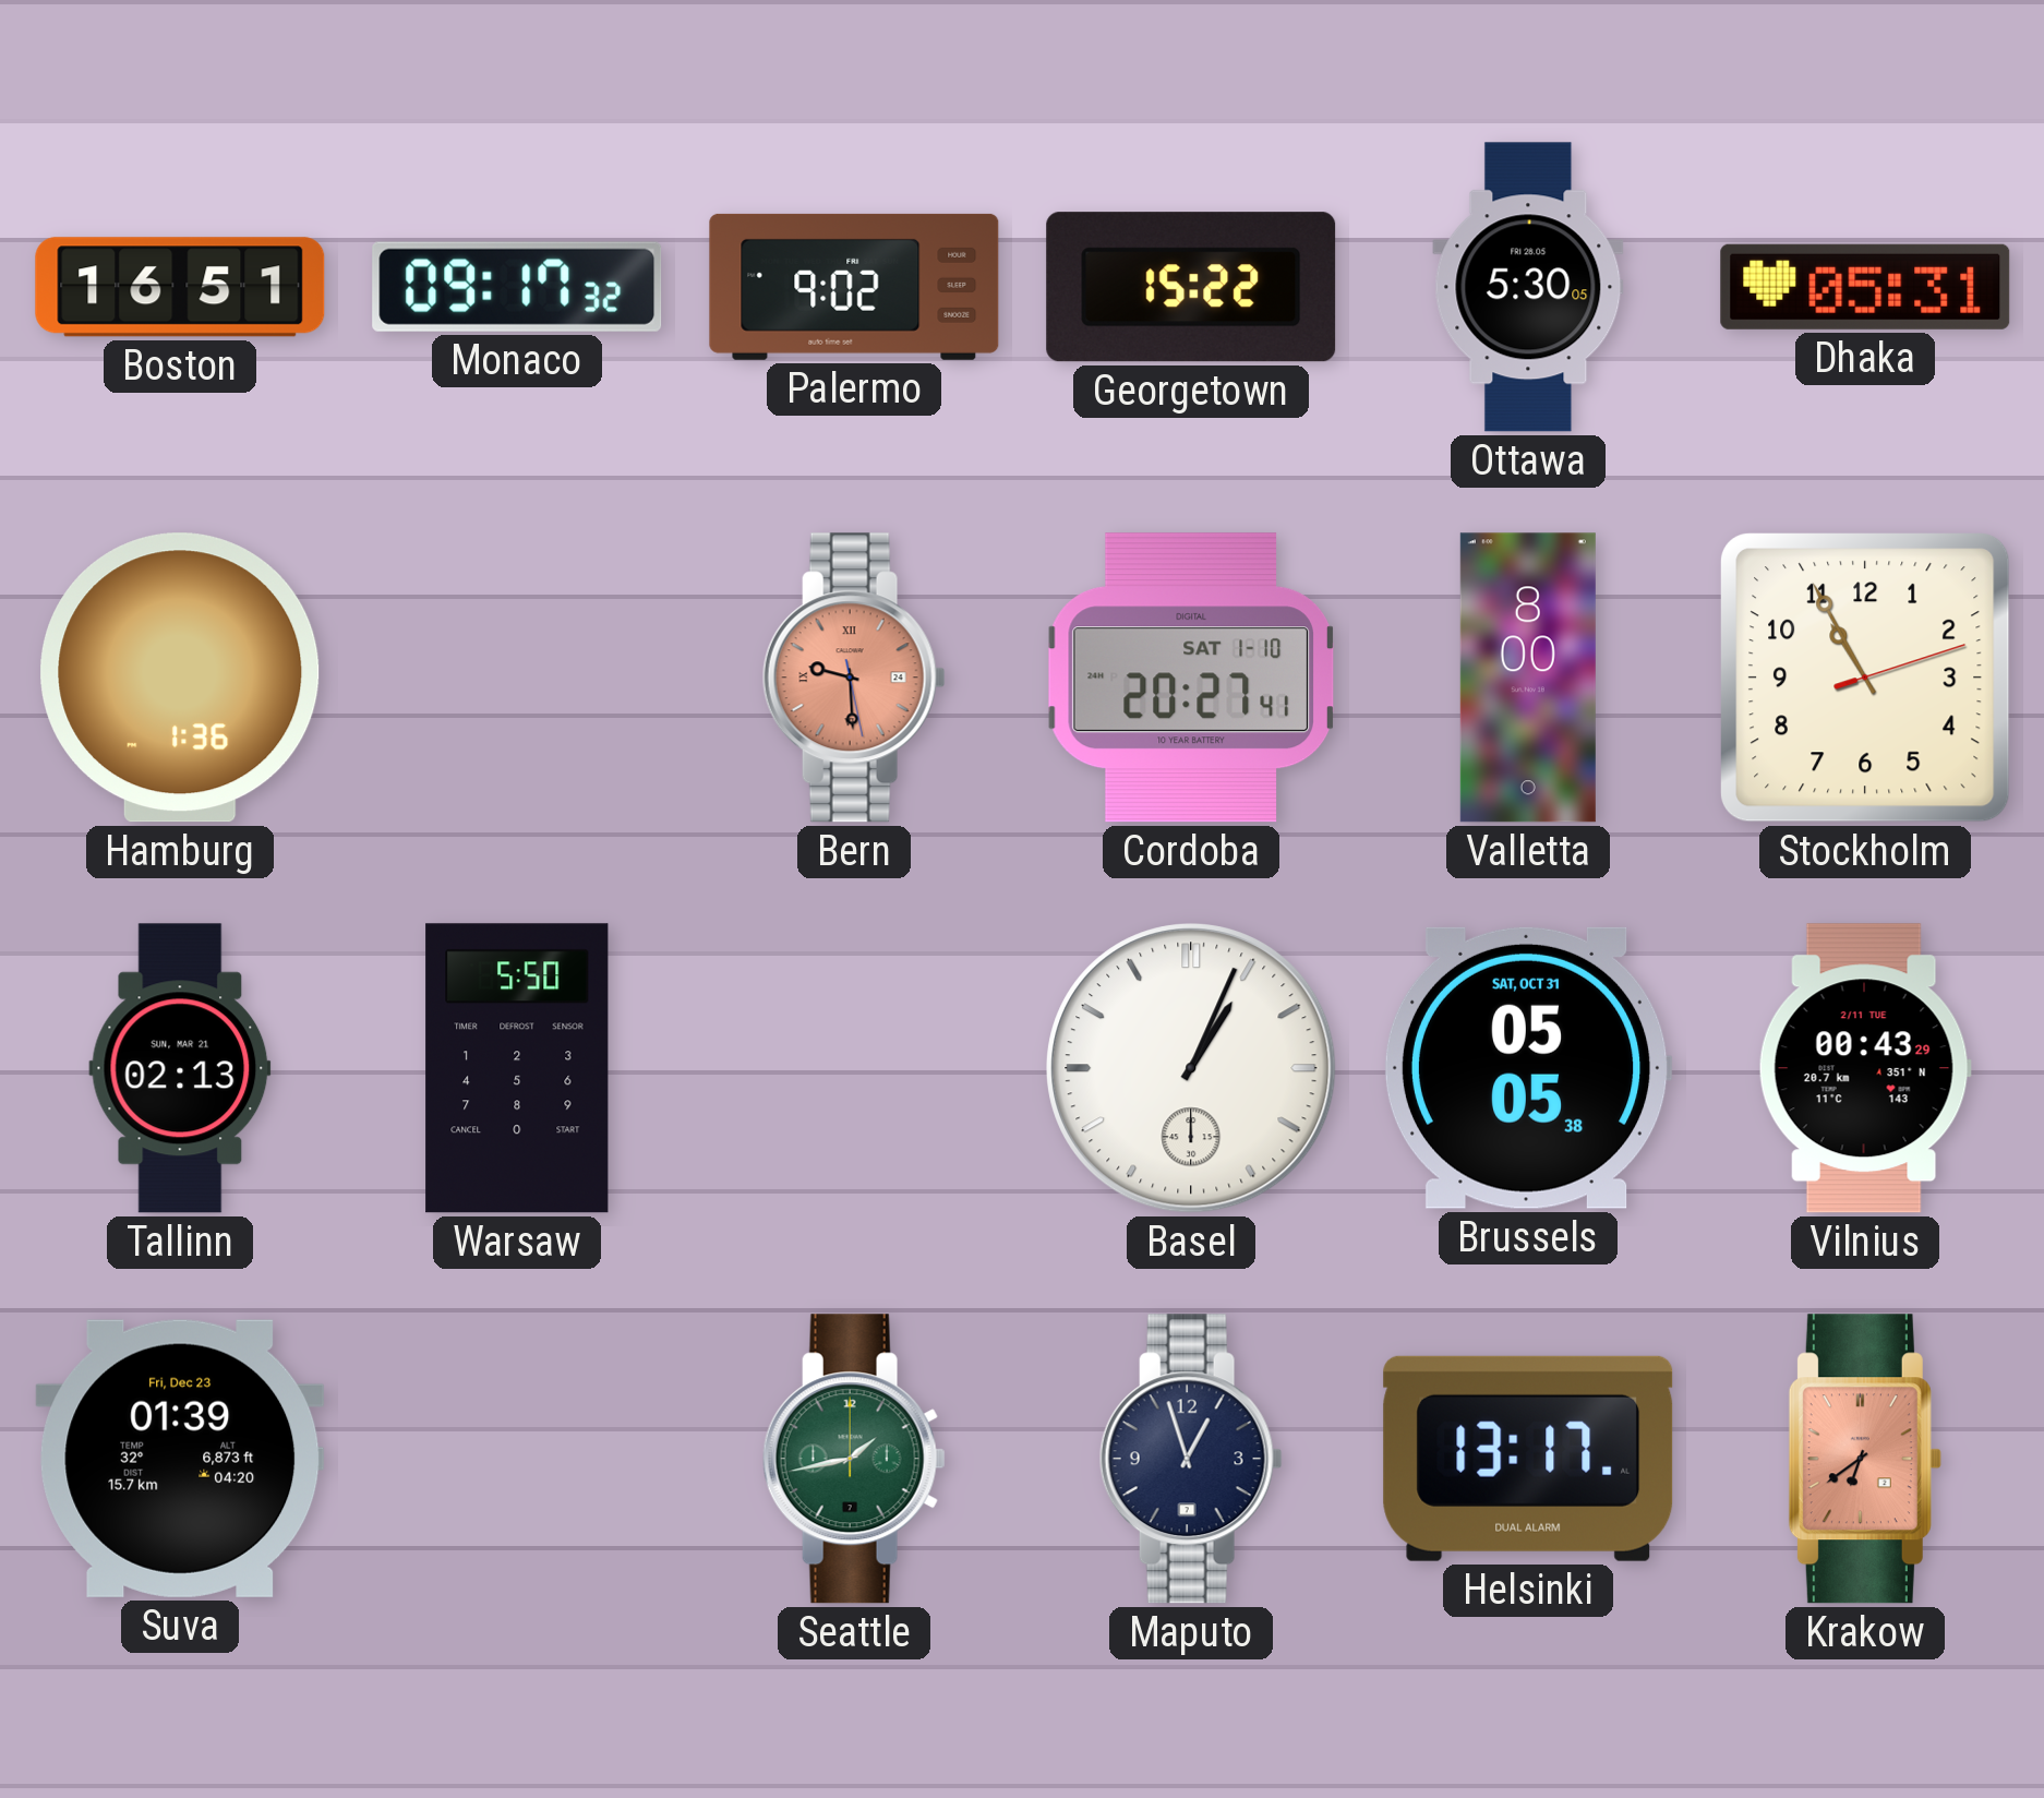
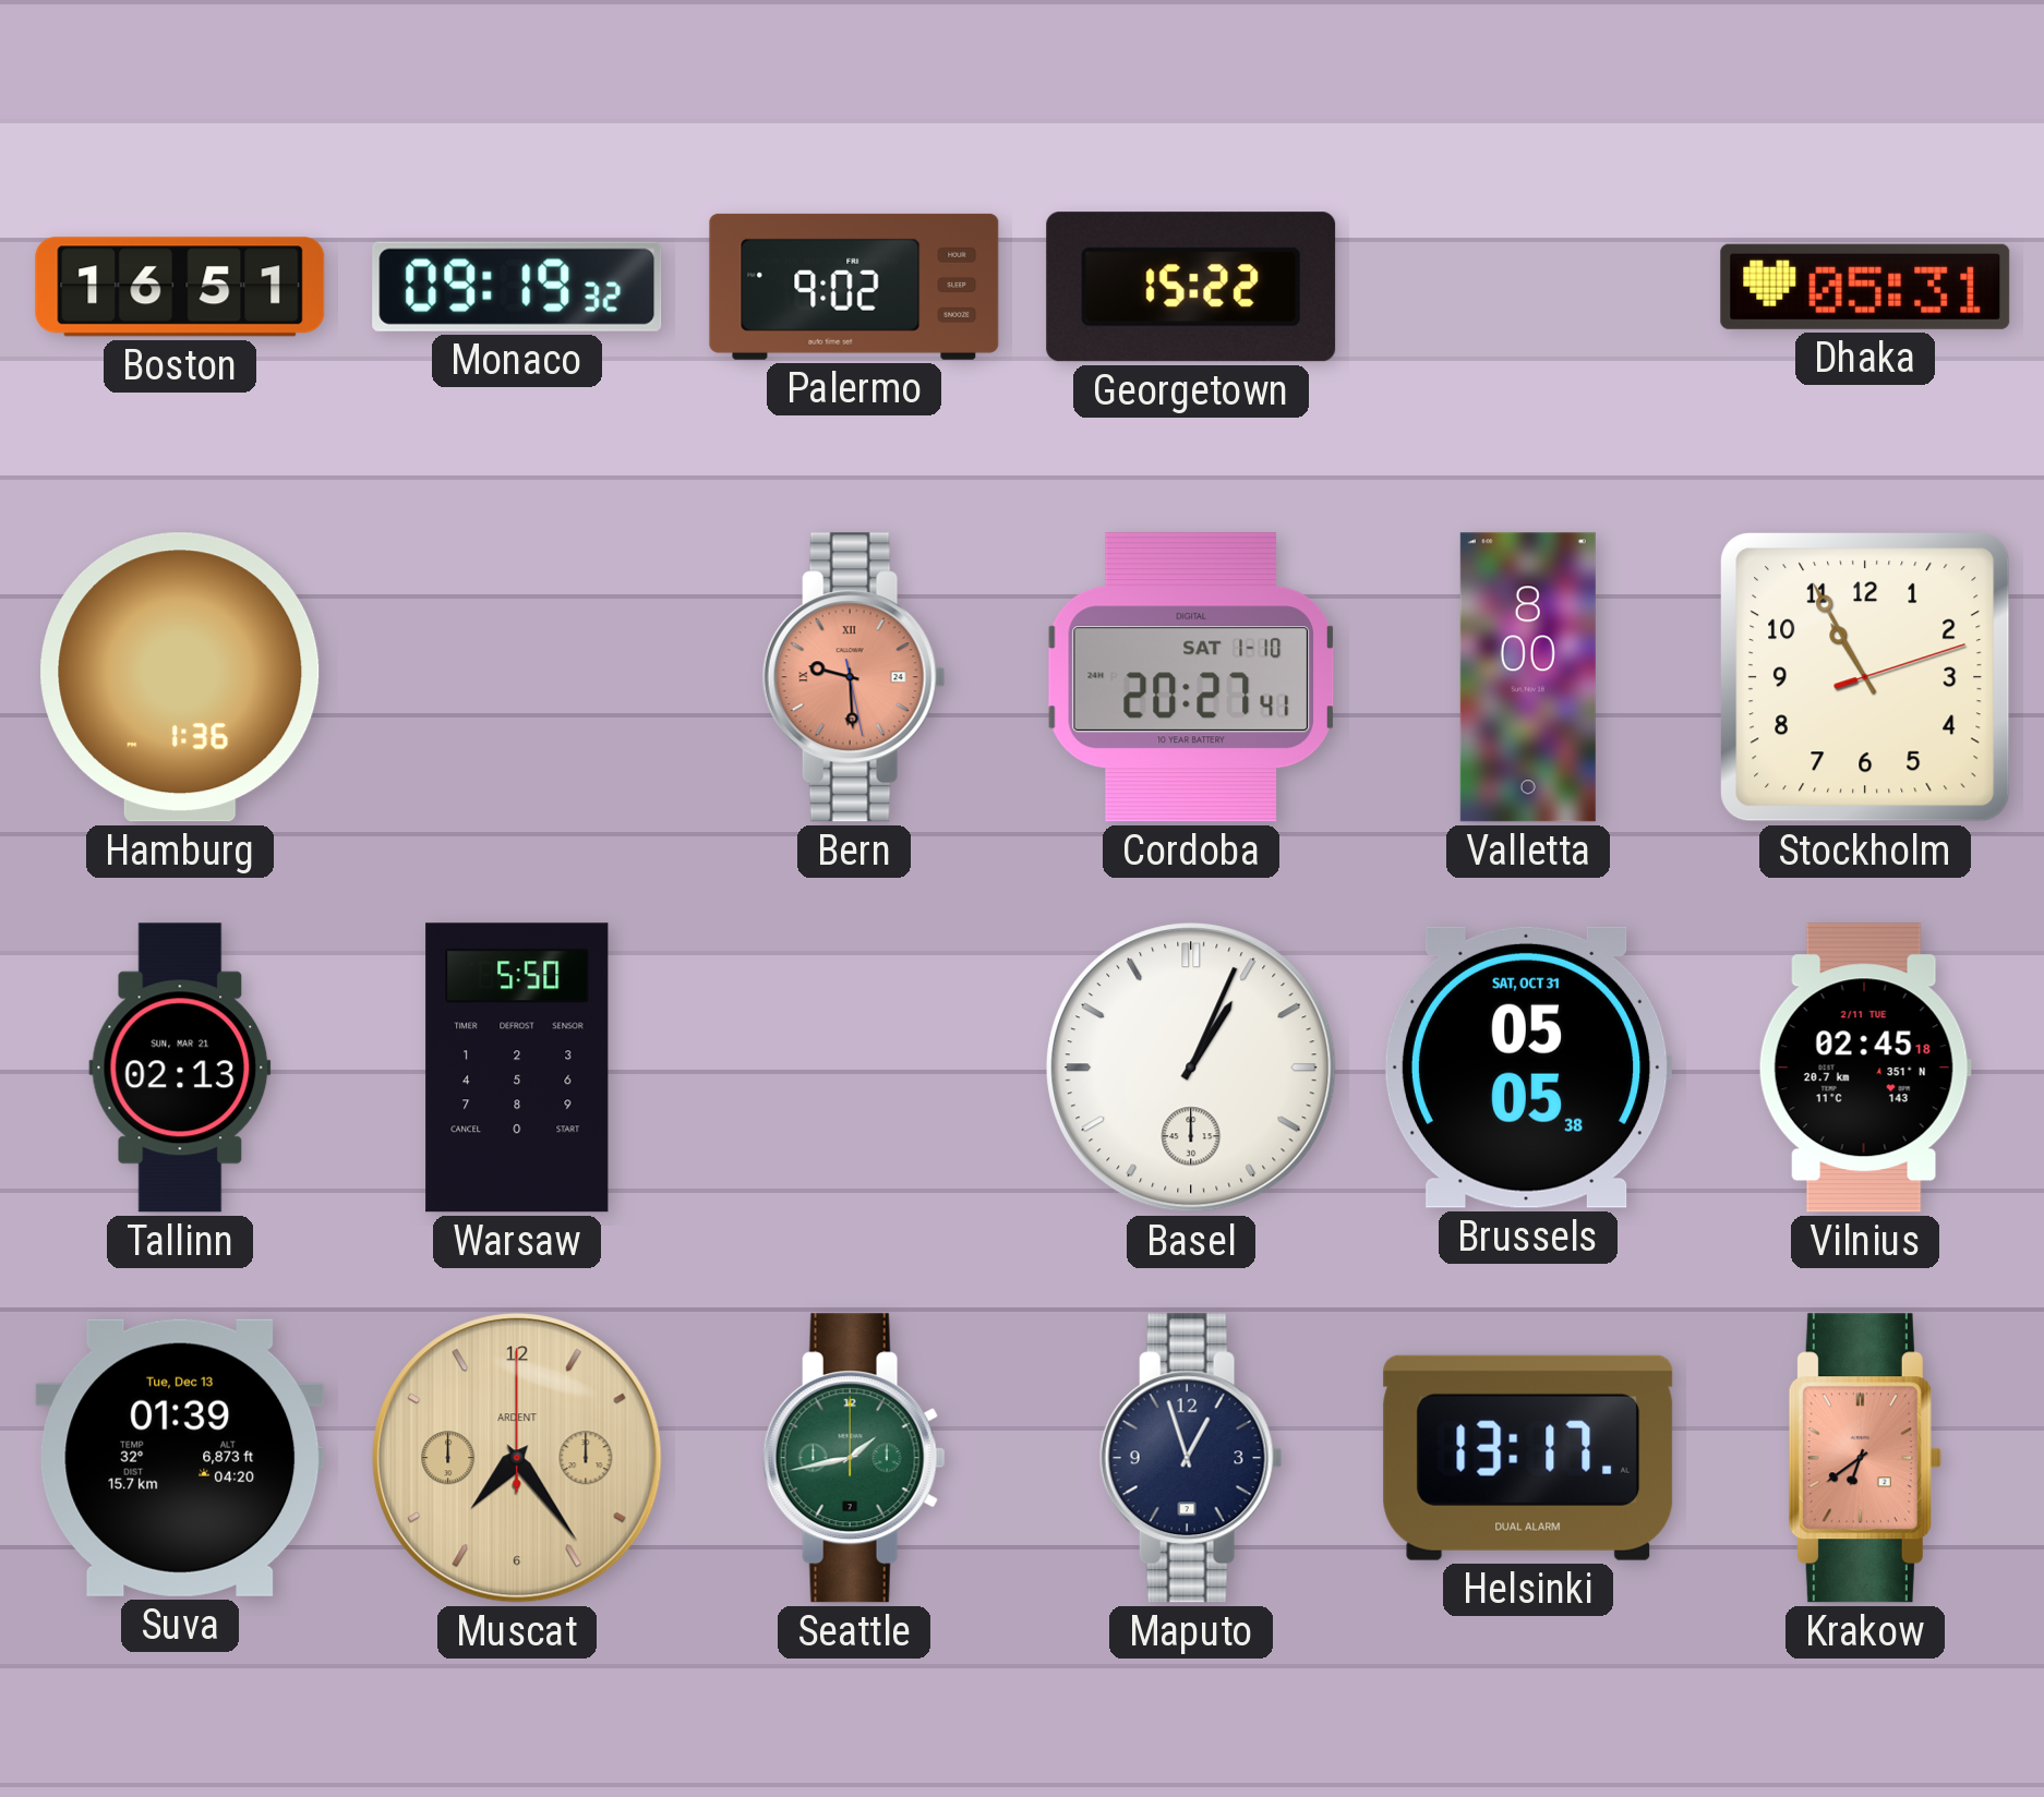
Monaco: 09:17 -> 09:19
Ottawa: 5:30 -> none
Vilnius: 00:43 -> 02:45
Suva date: Fri, Dec 23 -> Tue, Dec 13
Muscat: none -> 7:24
